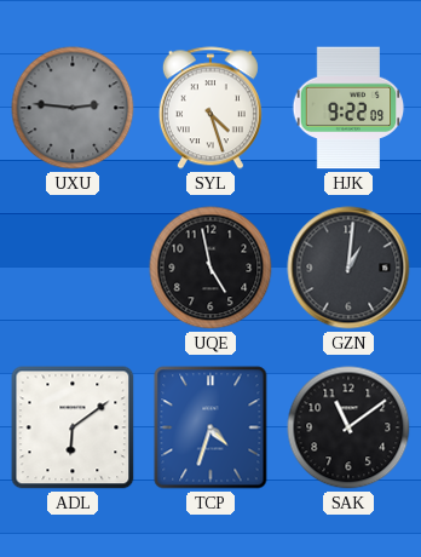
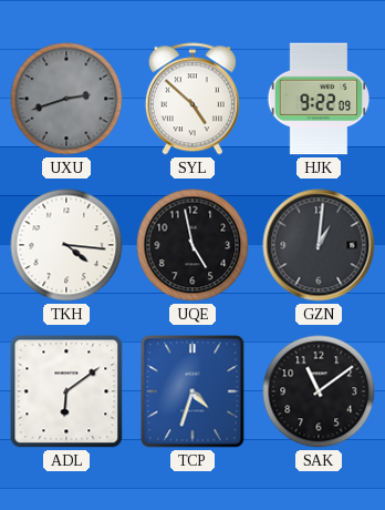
UXU: 2:46 -> 2:42
SYL: 4:27 -> 4:52
TKH: none -> 4:16
